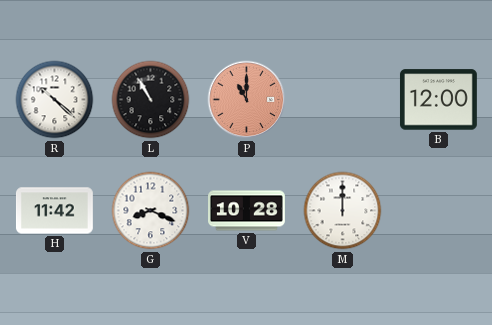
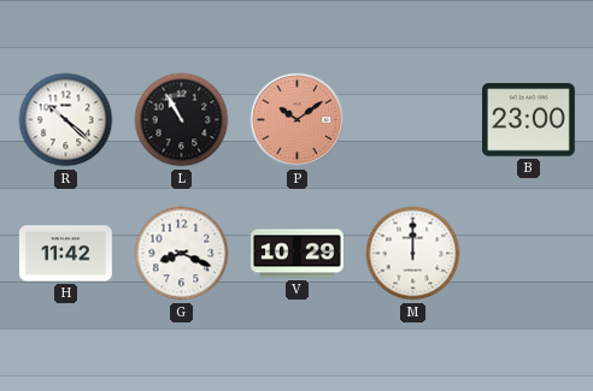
P: 11:00 -> 10:09
B: 12:00 -> 23:00
V: 10:28 -> 10:29
